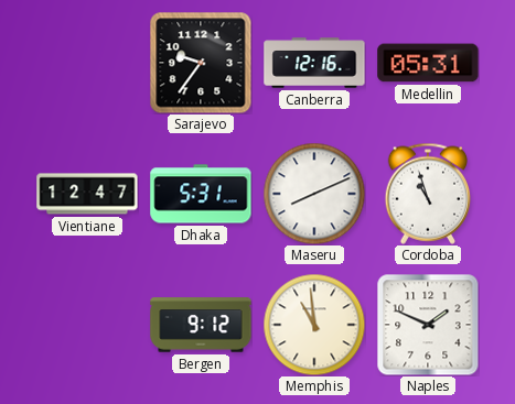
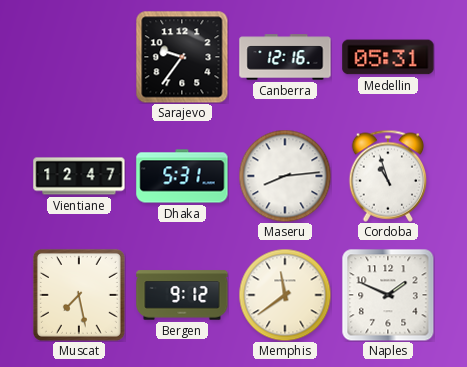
Maseru: 8:11 -> 8:14
Muscat: none -> 7:28
Memphis: 10:59 -> 11:39
